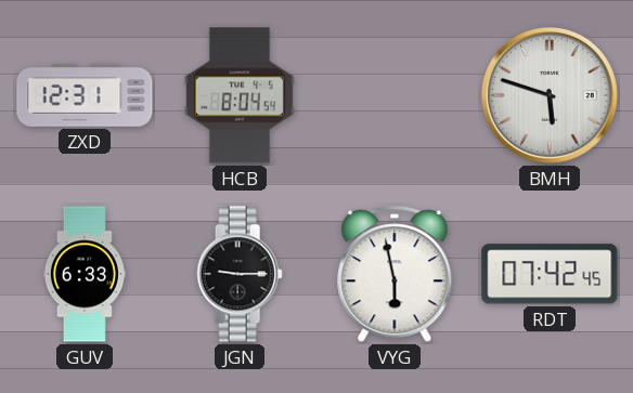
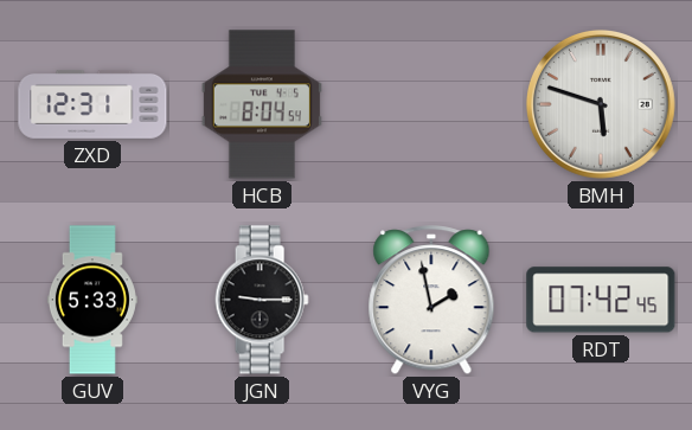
GUV: 6:33 -> 5:33
VYG: 5:58 -> 1:58
